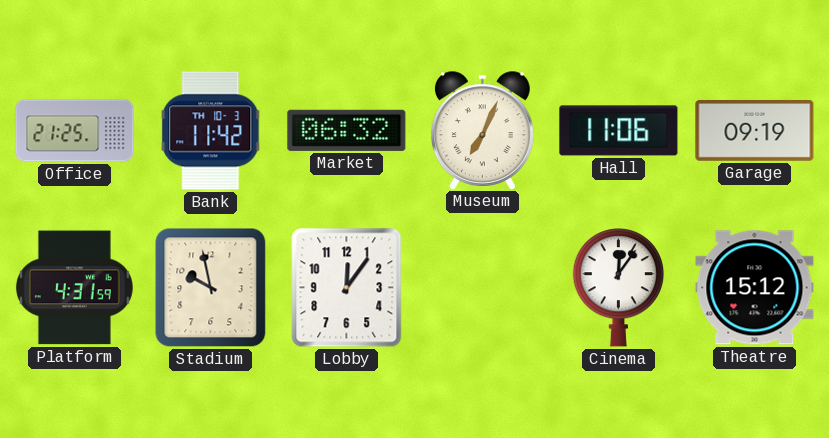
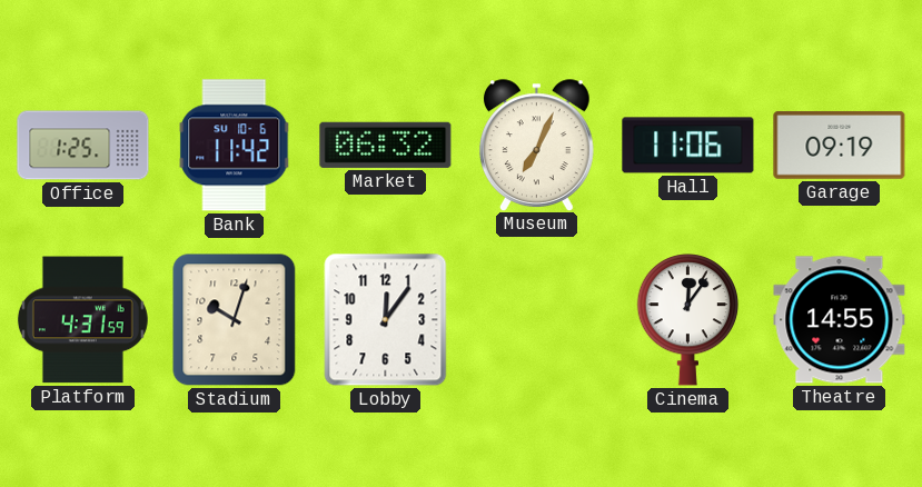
Office: 21:25 -> 1:25
Bank date: TH 10-3 -> SU 10-6
Stadium: 9:58 -> 10:03
Theatre: 15:12 -> 14:55
